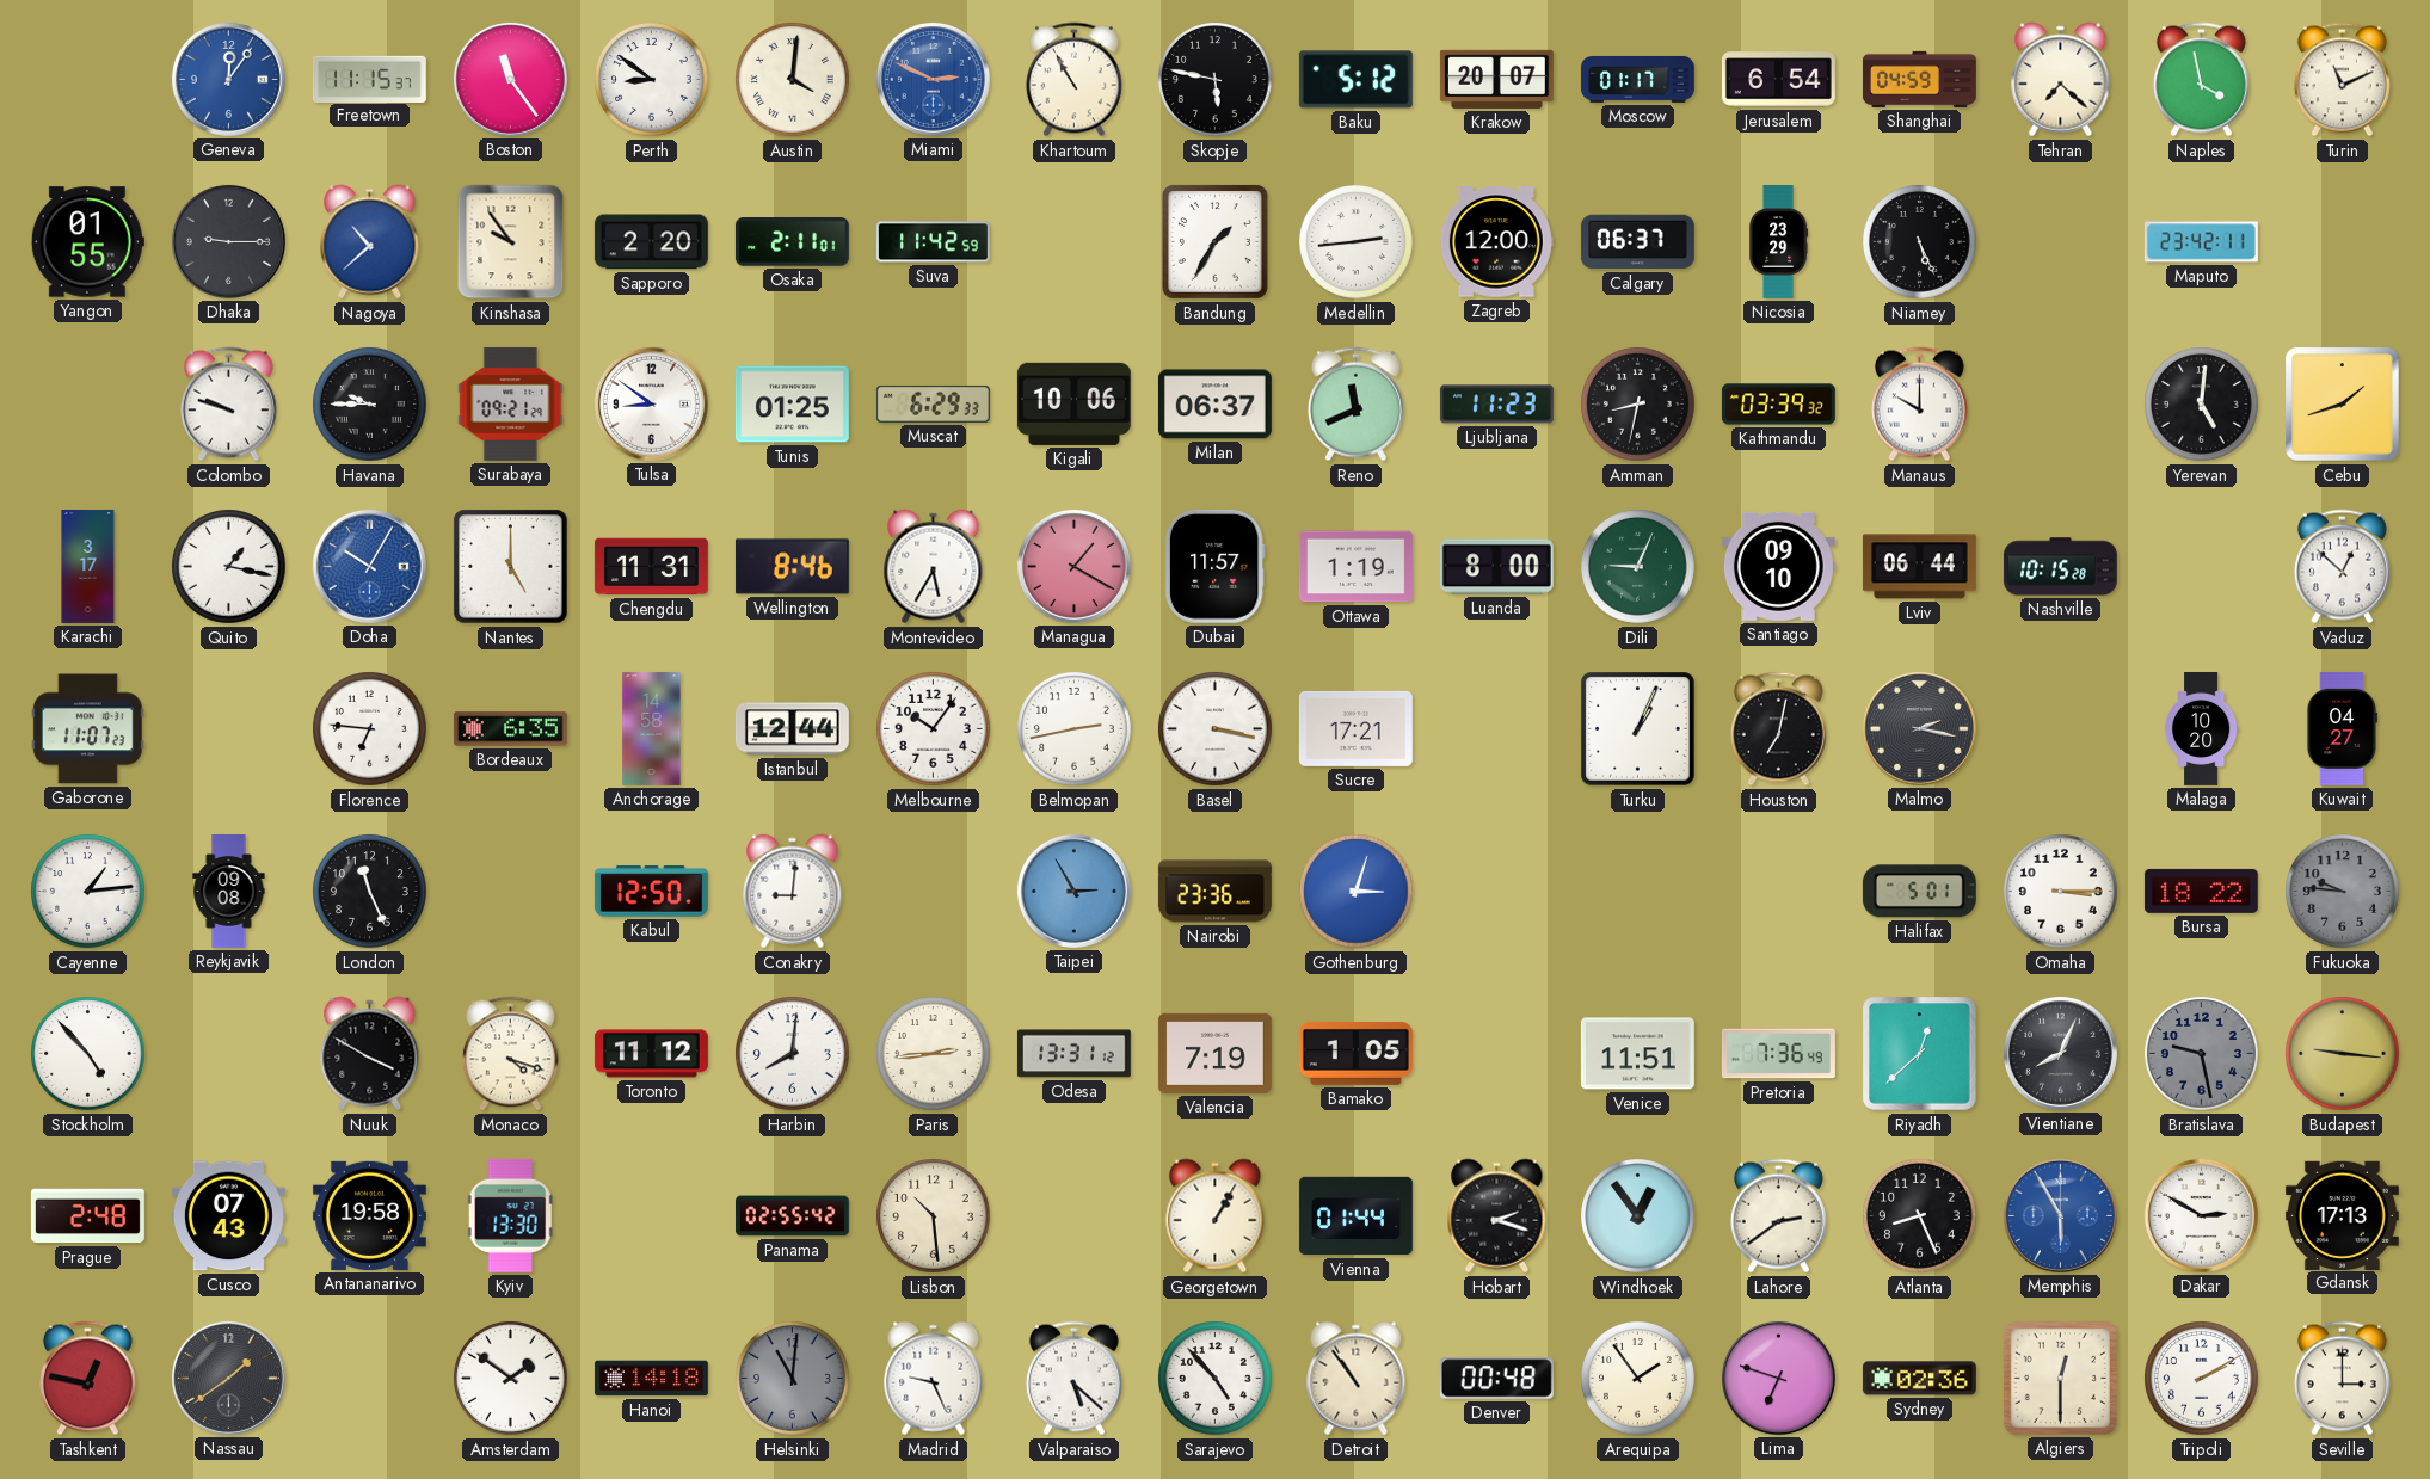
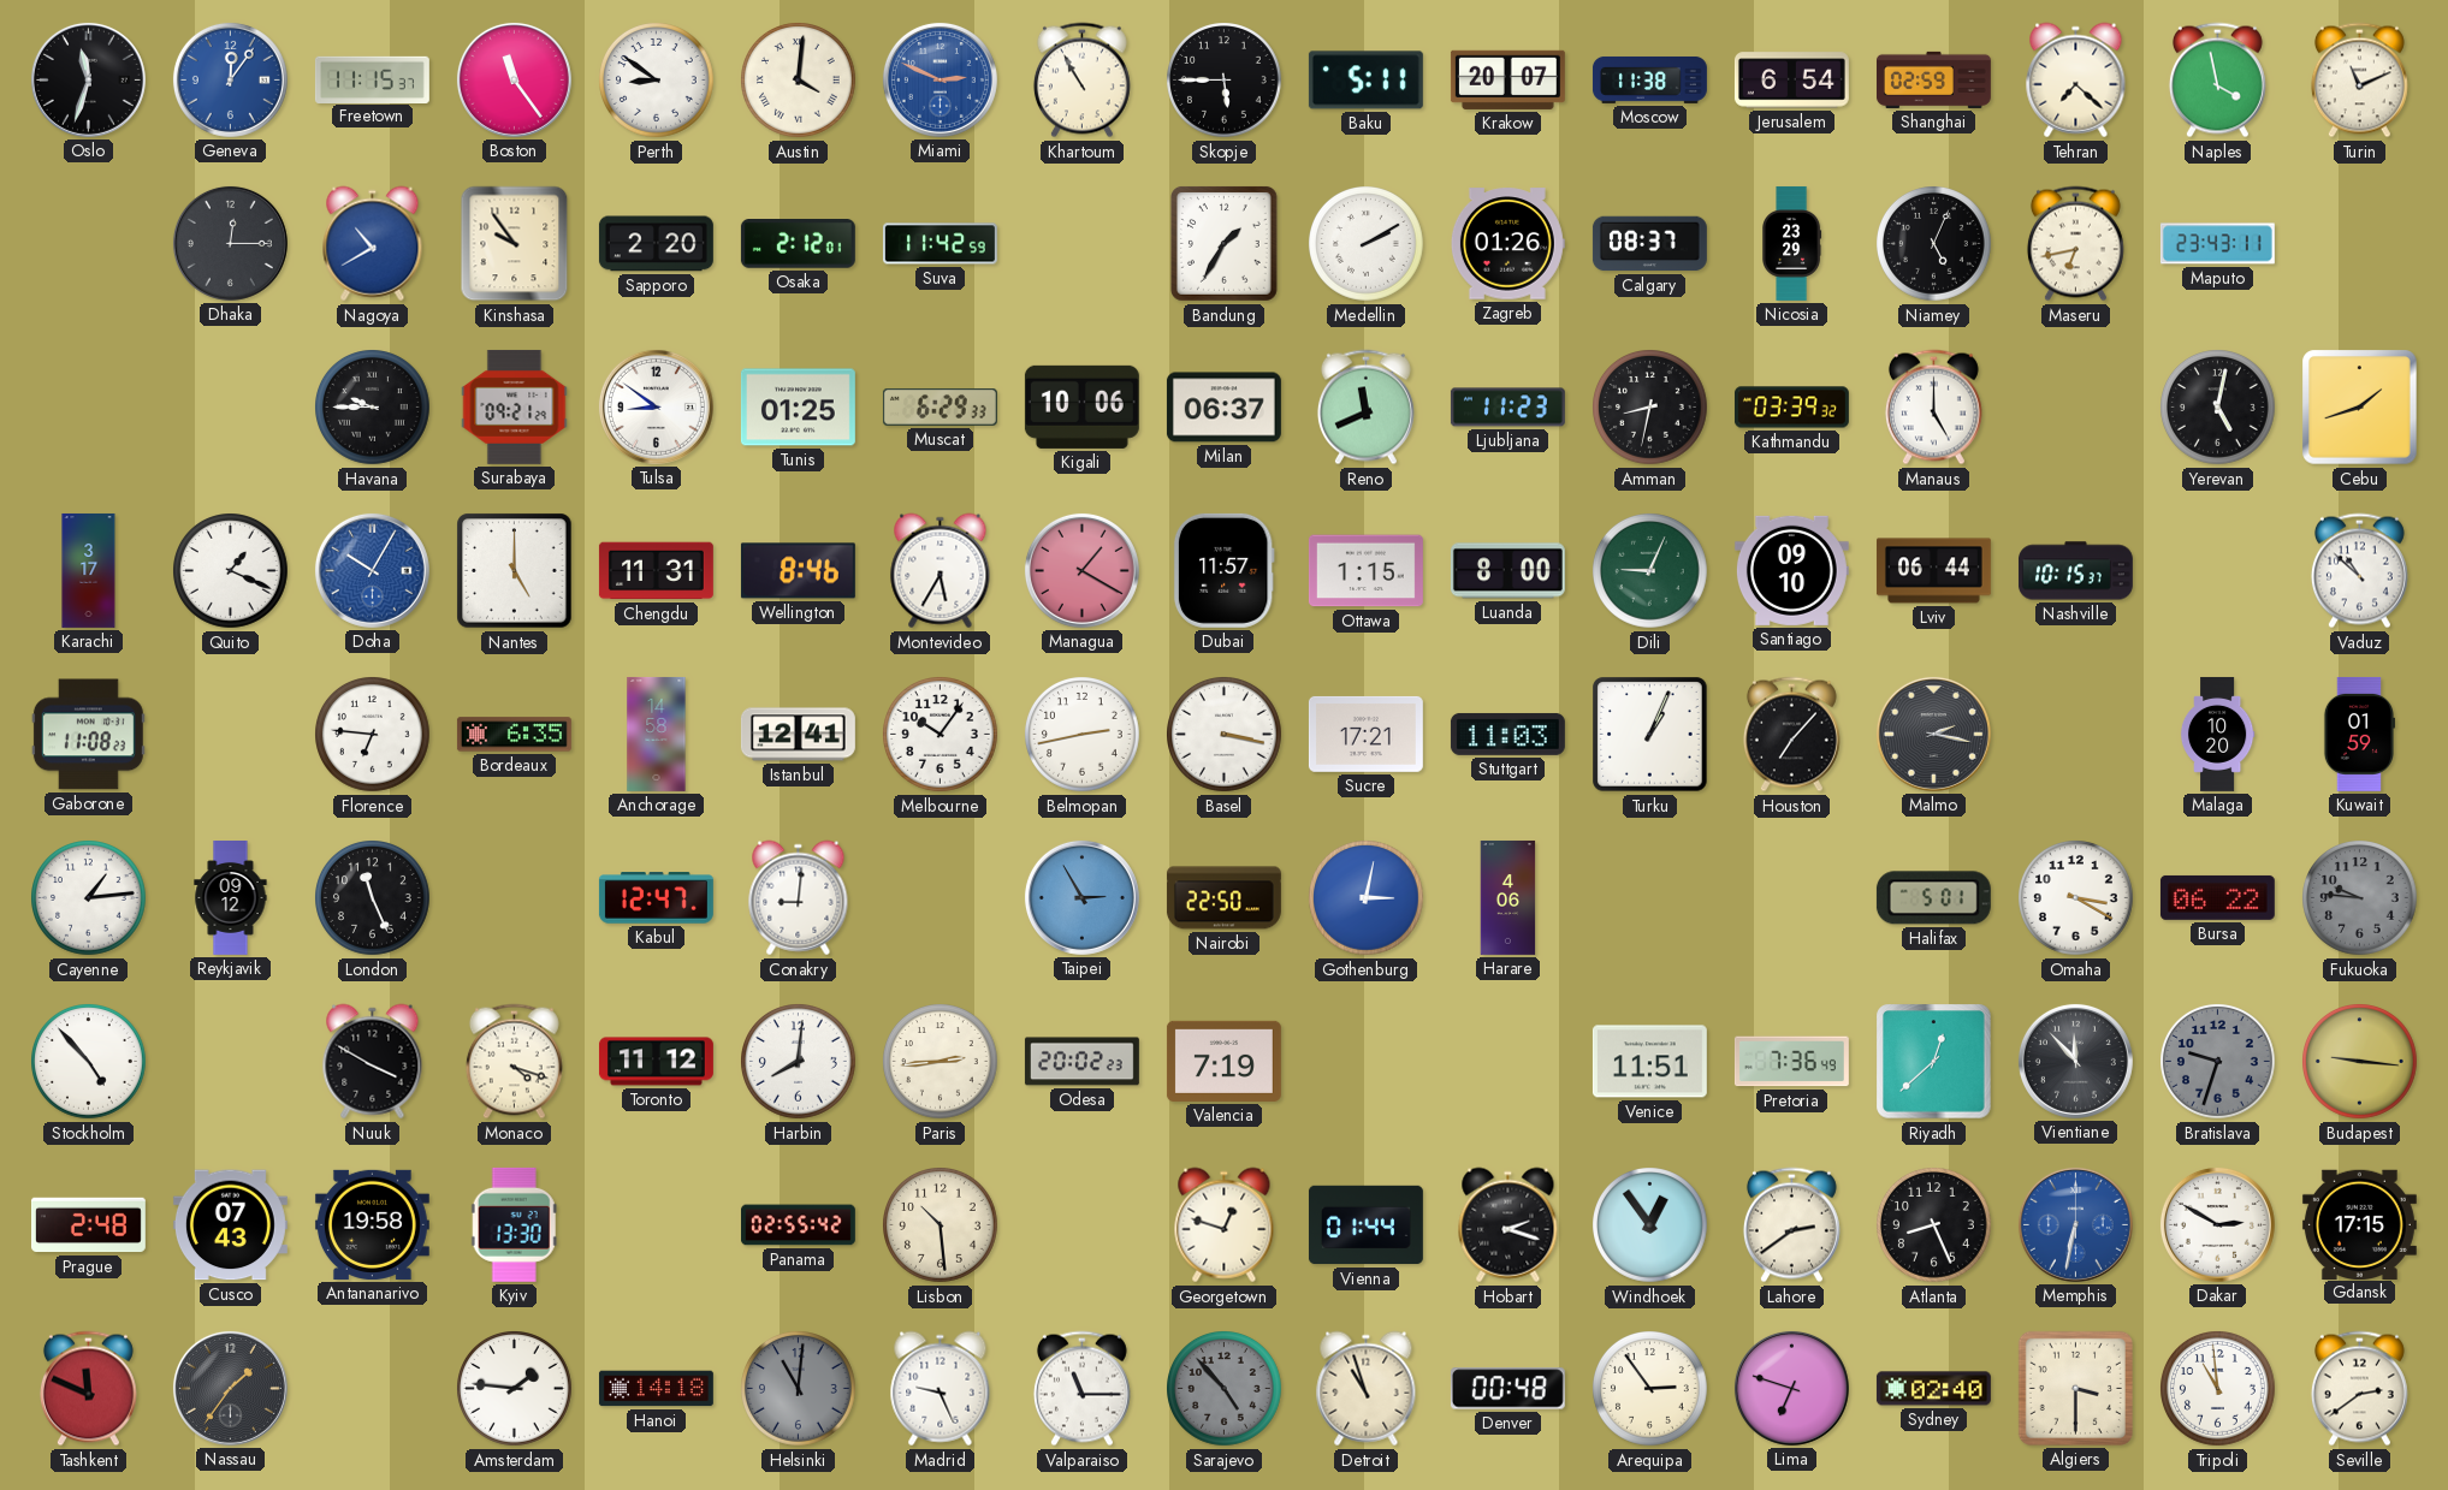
Oslo: none -> 11:33
Skopje: 5:47 -> 5:45
Baku: 5:12 -> 5:11
Moscow: 01:17 -> 11:38
Shanghai: 04:59 -> 02:59
Yangon: 01:55 -> none
Dhaka: 9:15 -> 12:15
Nagoya: 10:38 -> 10:40
Osaka: 2:11 -> 2:12
Medellin: 2:44 -> 2:10
Zagreb: 12:00 -> 01:26
Calgary: 06:37 -> 08:37
Niamey: 5:26 -> 5:04
Maseru: none -> 6:43
Maputo: 23:42 -> 23:43
Colombo: 9:48 -> none
Manaus: 10:00 -> 5:00
Yerevan: 5:01 -> 5:02
Quito: 1:17 -> 1:19
Ottawa: 1:19 -> 1:15
Nashville: 10:15:28 -> 10:15:37
Vaduz: 12:52 -> 10:52
Gaborone: 11:07 -> 11:08
Istanbul: 12:44 -> 12:41
Stuttgart: none -> 11:03
Houston: 7:02 -> 7:07
Kuwait: 04:27 -> 01:59
Reykjavik: 09:08 -> 09:12
Kabul: 12:50 -> 12:47
Nairobi: 23:36 -> 22:50
Gothenburg: 3:03 -> 3:02
Harare: none -> 4:06
Omaha: 3:15 -> 3:20
Bursa: 18:22 -> 06:22
Odesa: 13:31 -> 20:02
Bamako: 1:05 -> none
Vientiane: 8:04 -> 11:53
Bratislava: 9:28 -> 9:33
Georgetown: 1:05 -> 12:48
Memphis: 5:55 -> 6:32
Gdansk: 17:13 -> 17:15
Tashkent: 12:47 -> 11:49
Nassau: 1:39 -> 1:36
Amsterdam: 1:51 -> 1:46
Valparaiso: 5:22 -> 11:15
Sarajevo dial: white -> grey
Detroit: 10:54 -> 10:57
Arequipa: 1:54 -> 2:54
Sydney: 02:36 -> 02:40
Algiers: 12:30 -> 3:30
Tripoli: 2:10 -> 10:59
Seville: 3:00 -> 2:39
